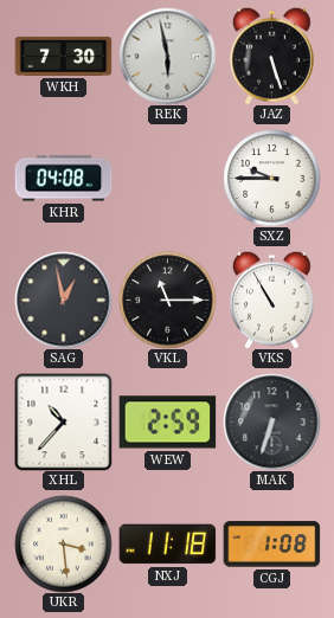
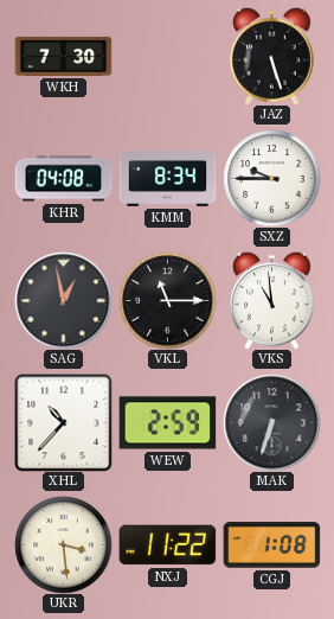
REK: 5:58 -> none
KMM: none -> 8:34
VKS: 10:55 -> 10:59
NXJ: 11:18 -> 11:22
